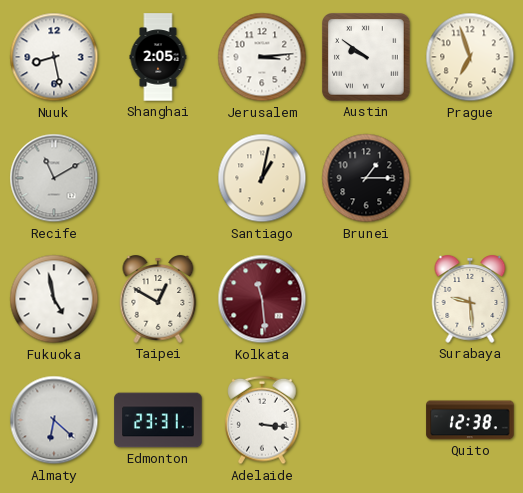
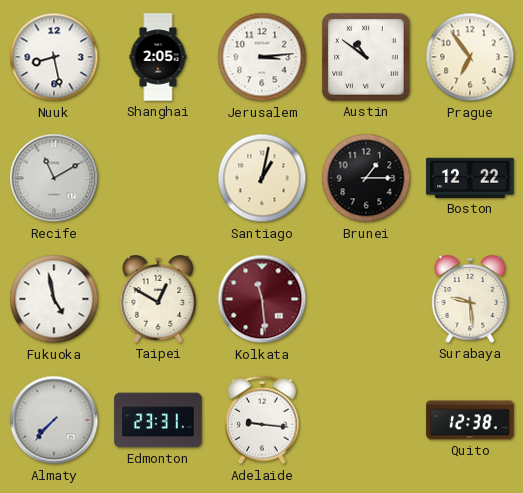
Austin: 9:51 -> 10:51
Prague: 6:57 -> 6:54
Boston: none -> 12:22
Almaty: 6:22 -> 7:37
Adelaide: 3:16 -> 9:16
